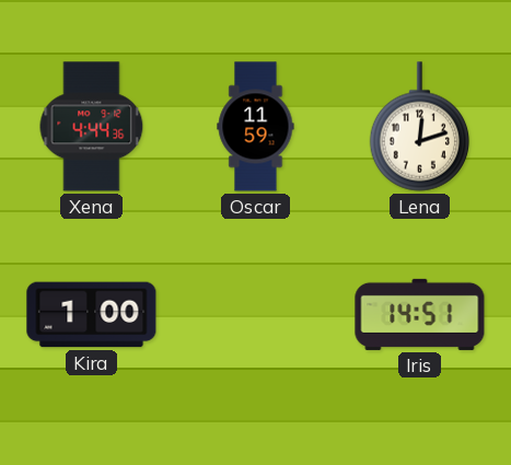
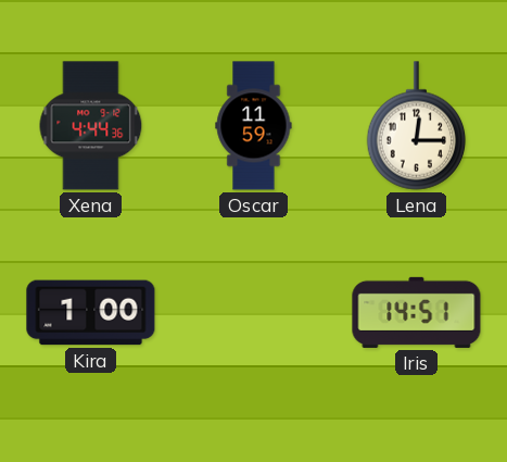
Lena: 12:12 -> 12:15
